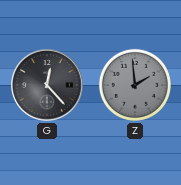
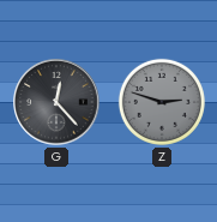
Z: 1:59 -> 2:48
